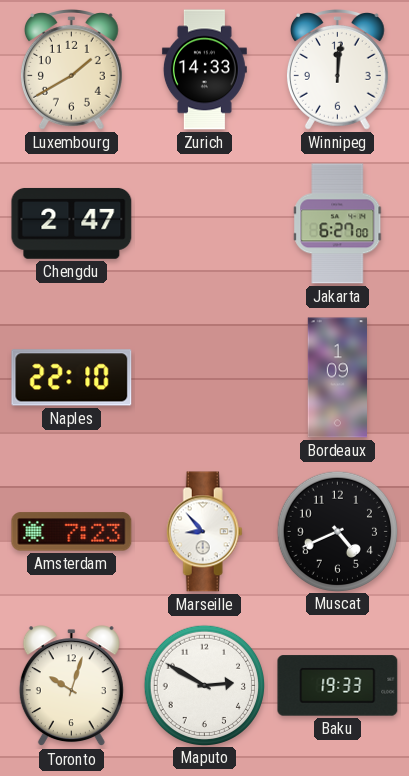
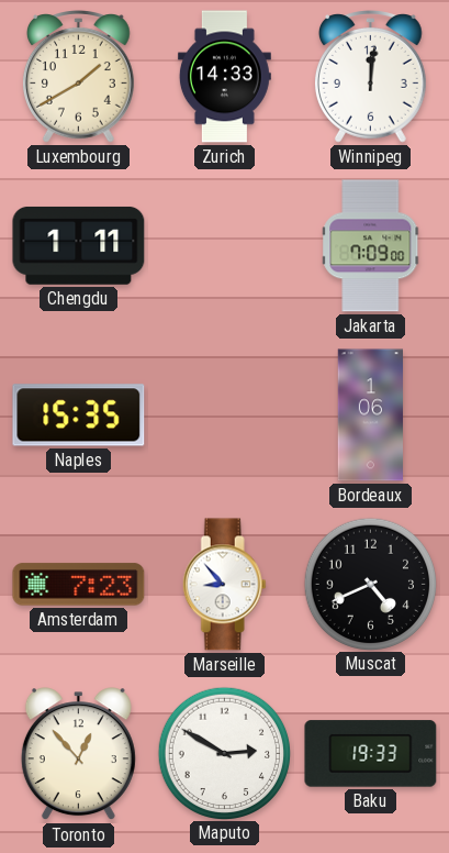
Chengdu: 2:47 -> 1:11
Jakarta: 6:27 -> 7:09
Naples: 22:10 -> 15:35
Bordeaux: 1:09 -> 1:06
Toronto: 10:03 -> 12:53
